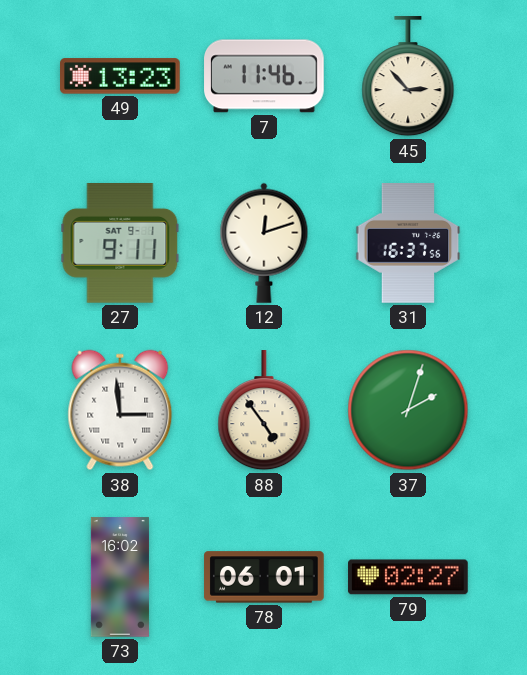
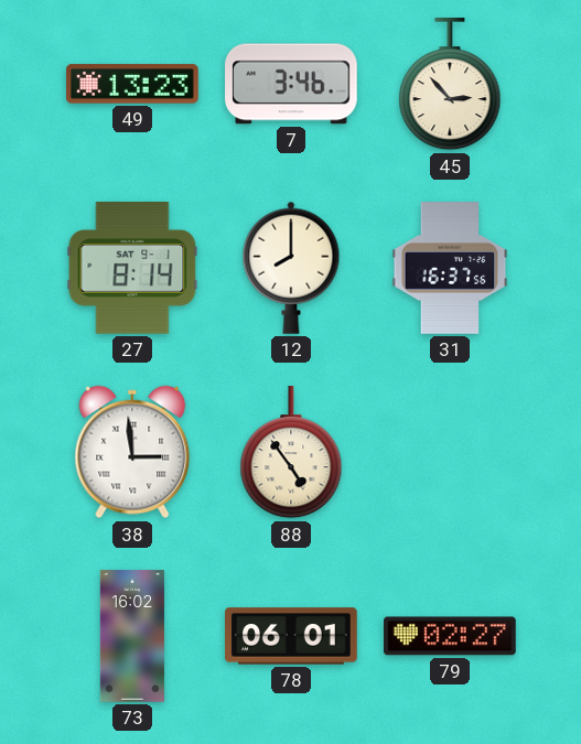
7: 11:46 -> 3:46
27: 9:11 -> 8:14
12: 12:12 -> 8:00
37: 2:03 -> none
